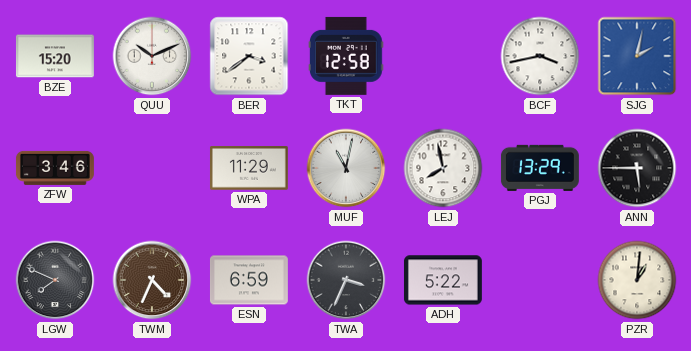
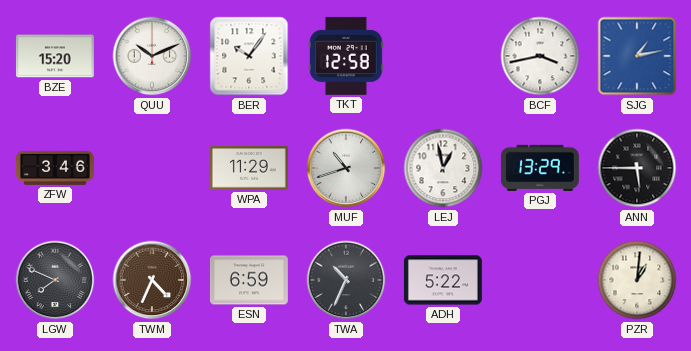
BER: 3:39 -> 10:06
SJG: 2:02 -> 1:13
MUF: 11:02 -> 10:42
LEJ: 7:58 -> 12:58
TWA: 3:34 -> 10:34
